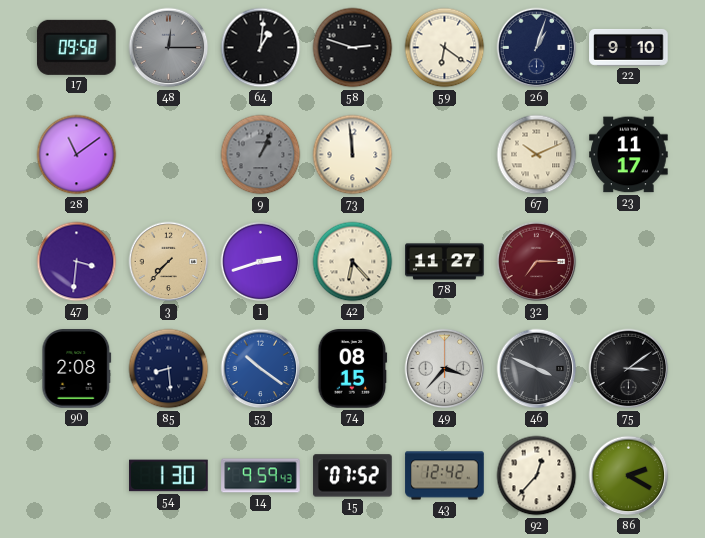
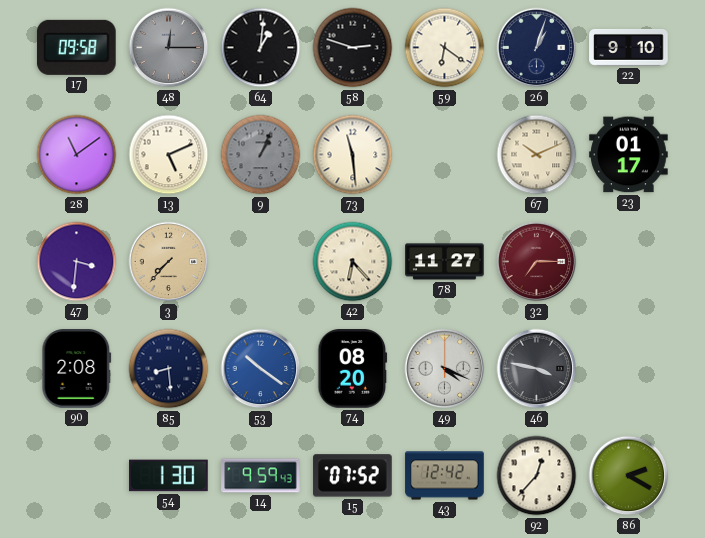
13: none -> 5:11
73: 11:59 -> 11:29
23: 11:17 -> 01:17
1: 2:42 -> none
74: 08:15 -> 08:20
49: 3:37 -> 4:19
46: 3:49 -> 3:47
75: 3:09 -> none
